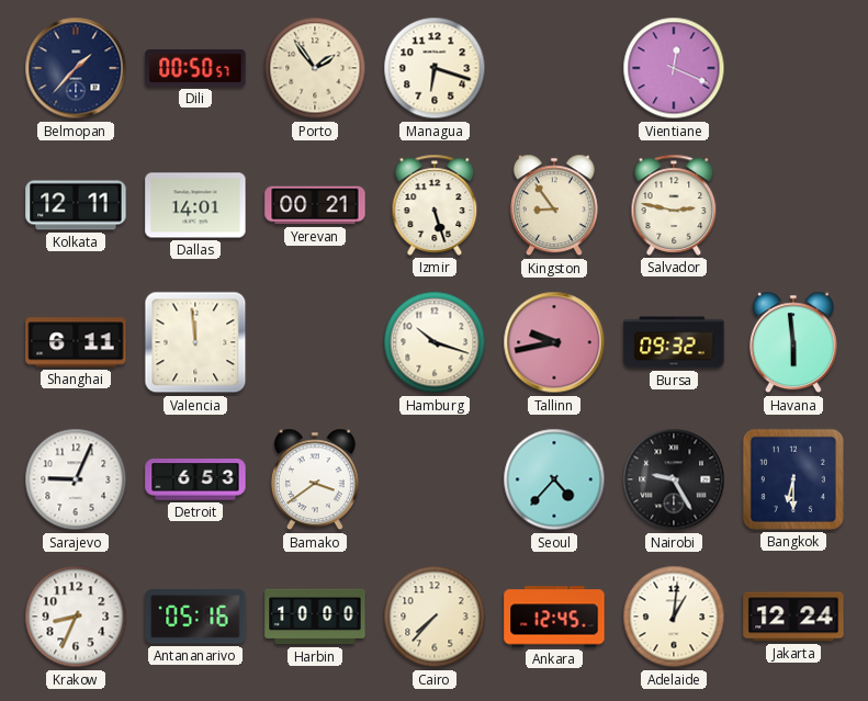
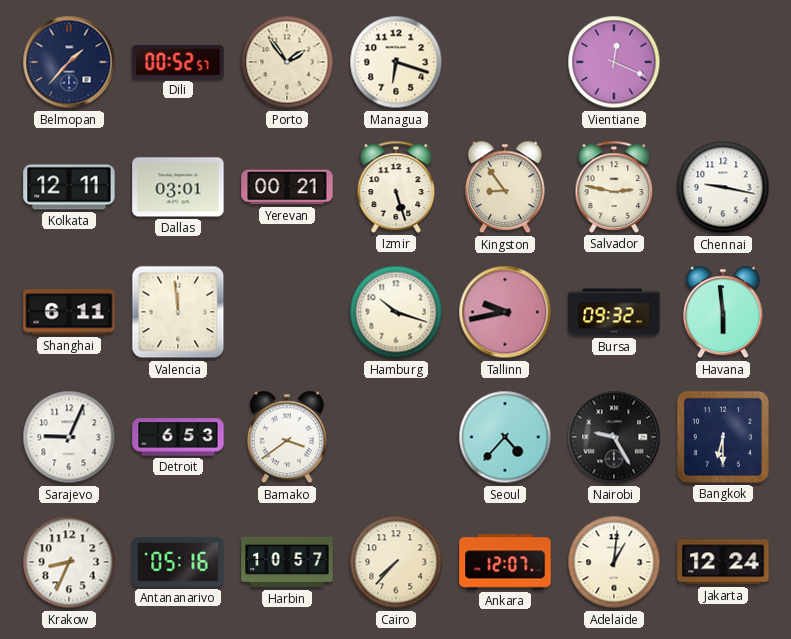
Dili: 00:50 -> 00:52
Dallas: 14:01 -> 03:01
Chennai: none -> 9:17
Harbin: 10:00 -> 10:57
Ankara: 12:45 -> 12:07
